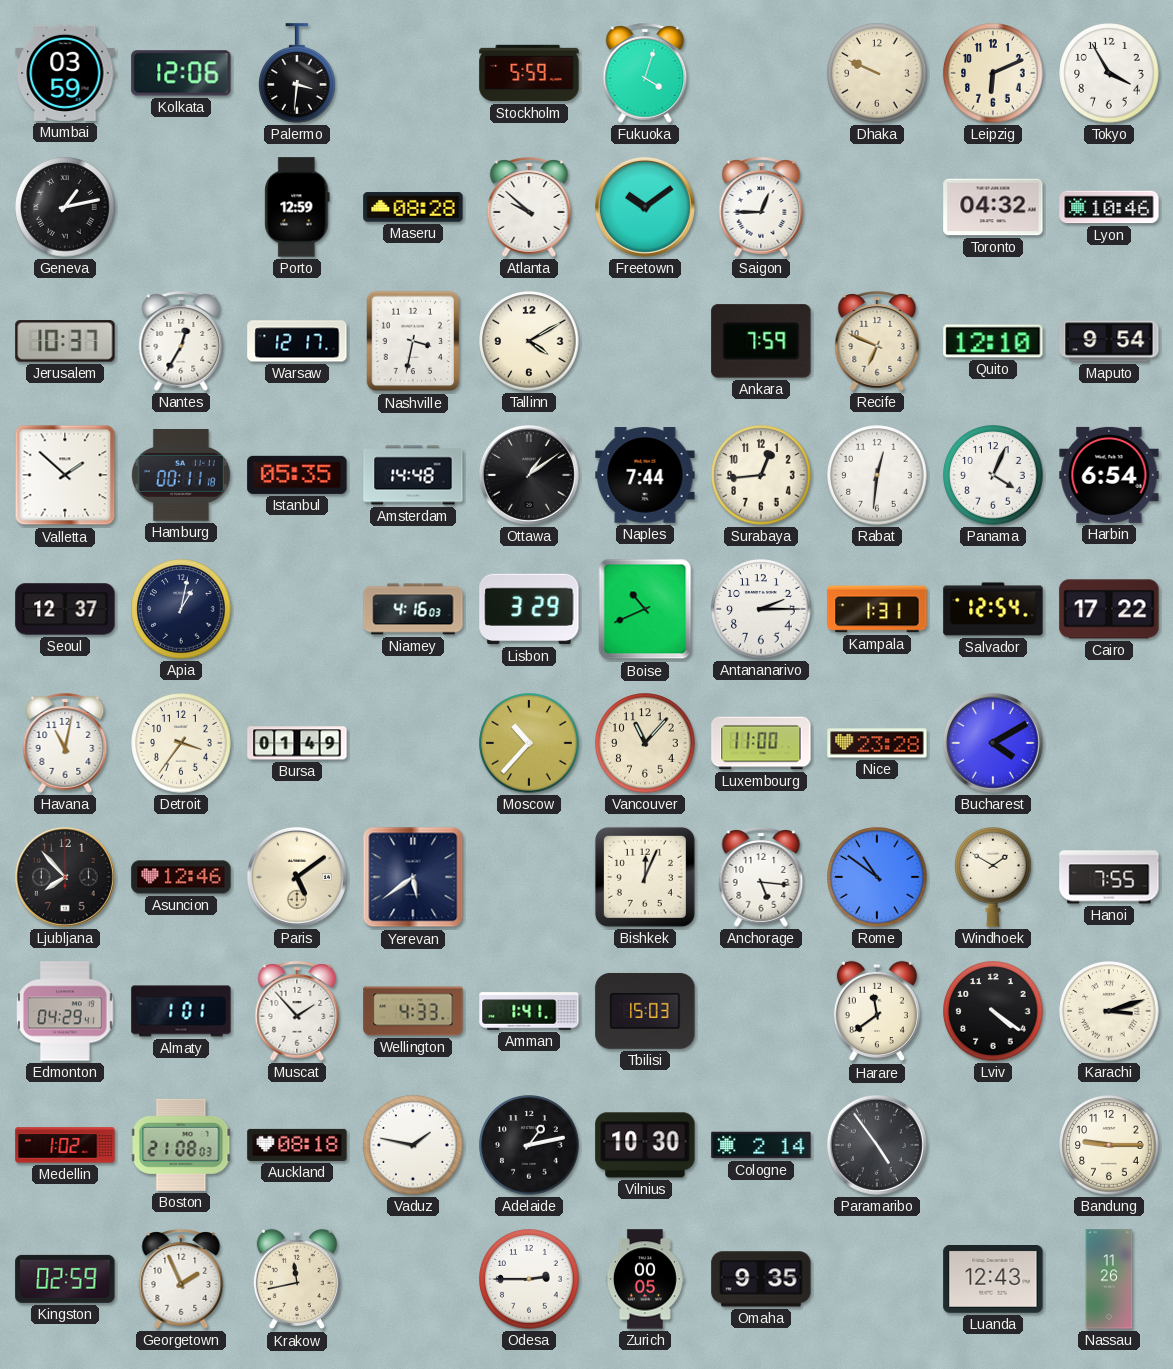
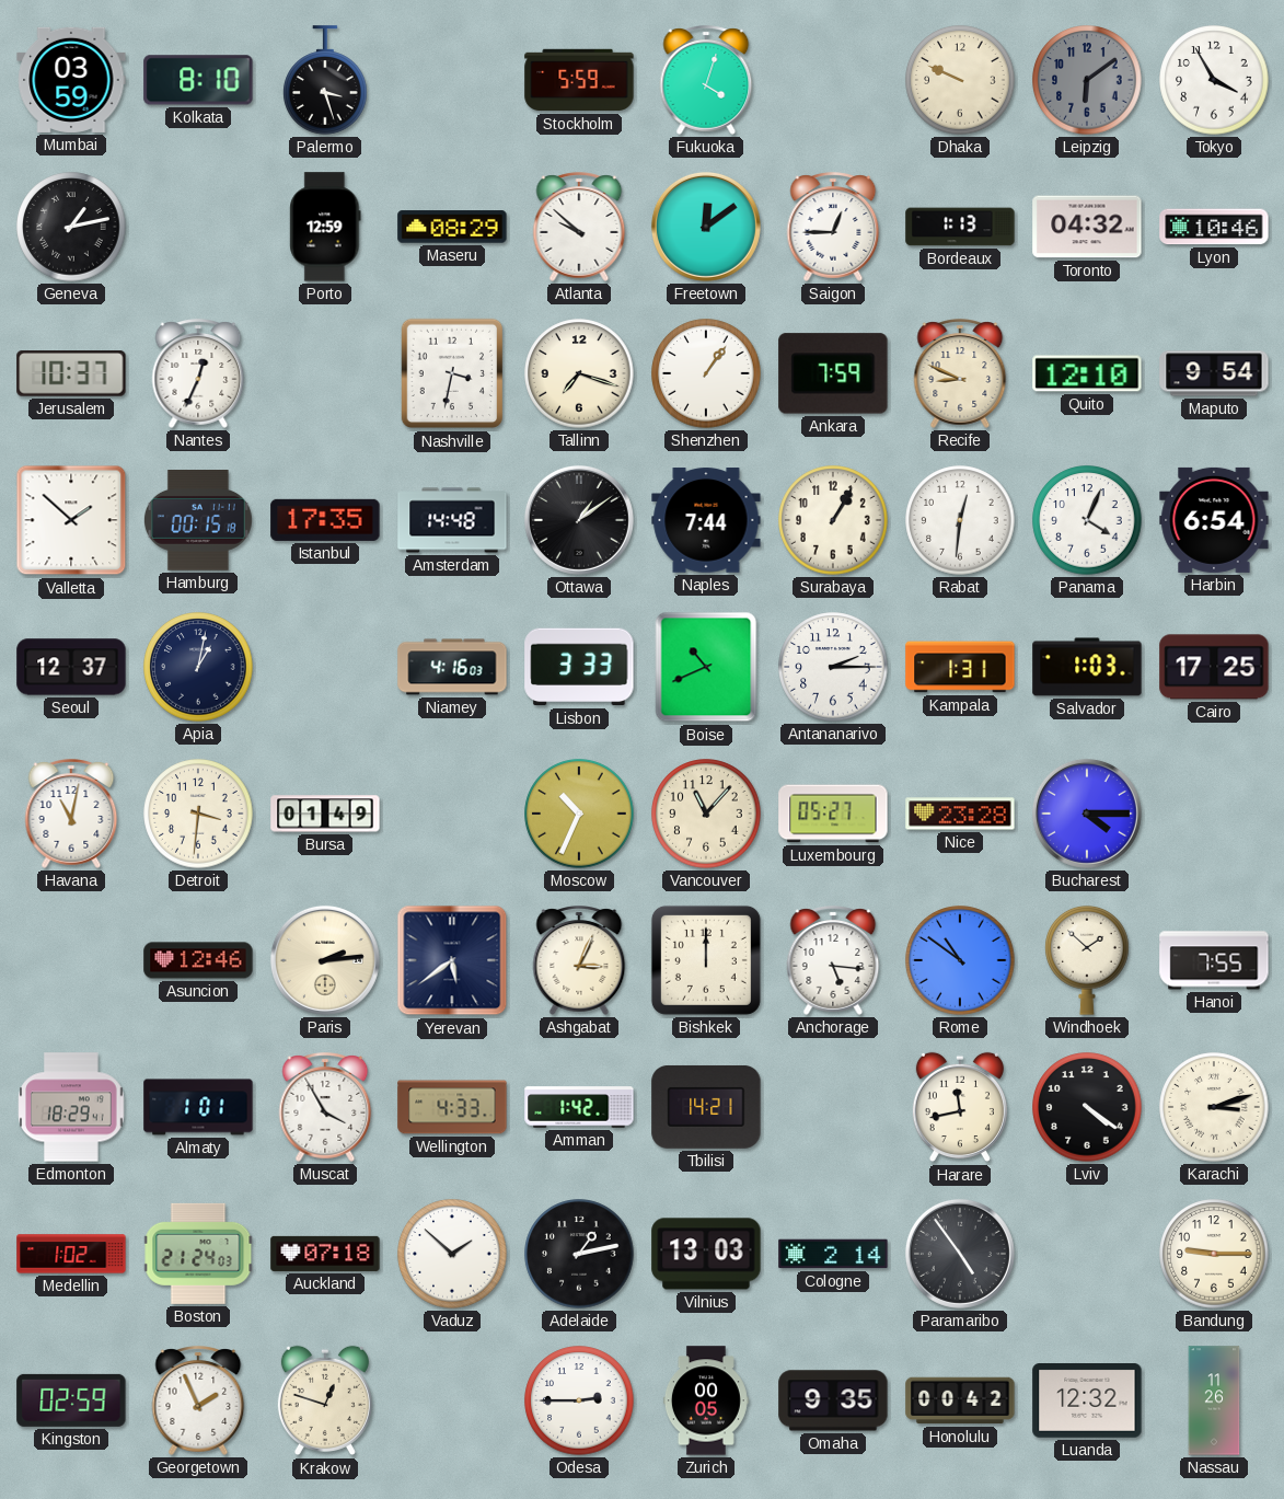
Kolkata: 12:06 -> 8:10
Palermo: 3:31 -> 3:27
Leipzig: 6:11 -> 6:09
Leipzig dial: cream -> grey
Maseru: 08:28 -> 08:29
Freetown: 10:09 -> 12:09
Bordeaux: none -> 1:13
Nantes: 12:35 -> 12:34
Warsaw: 12:17 -> none
Tallinn: 4:10 -> 7:18
Shenzhen: none -> 1:06
Recife: 6:49 -> 8:49
Hamburg: 00:11 -> 00:15
Istanbul: 05:35 -> 17:35
Surabaya: 12:44 -> 1:05
Lisbon: 3:29 -> 3:33
Salvador: 12:54 -> 1:03
Cairo: 17:22 -> 17:25
Detroit: 3:36 -> 3:31
Moscow: 10:37 -> 10:34
Luxembourg: 11:00 -> 05:27
Bucharest: 4:10 -> 4:15
Ljubljana: 7:53 -> none
Paris: 5:09 -> 2:14
Ashgabat: none -> 3:04
Bishkek: 12:04 -> 12:00
Windhoek: 1:50 -> 1:52
Edmonton: 04:29 -> 18:29
Muscat: 1:53 -> 3:55
Amman: 1:41 -> 1:42
Tbilisi: 15:03 -> 14:21
Harare: 11:39 -> 11:43
Boston: 21:08 -> 21:24
Auckland: 08:18 -> 07:18
Vaduz: 1:47 -> 1:52
Vilnius: 10:30 -> 13:03
Krakow: 11:43 -> 12:48
Honolulu: none -> 00:42
Luanda: 12:43 -> 12:32
